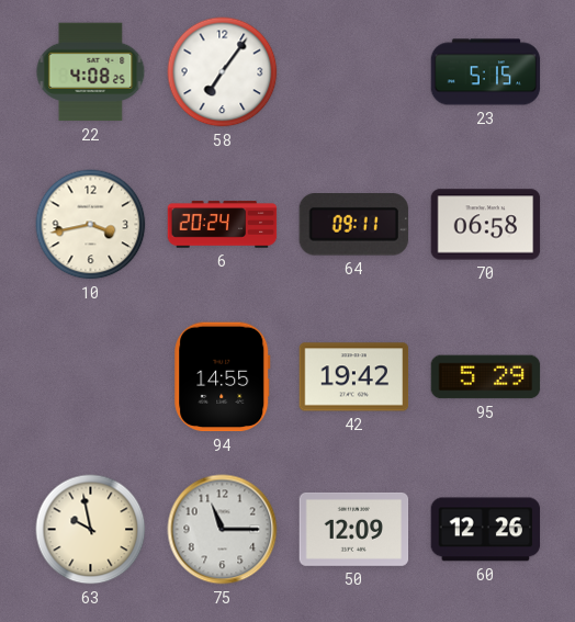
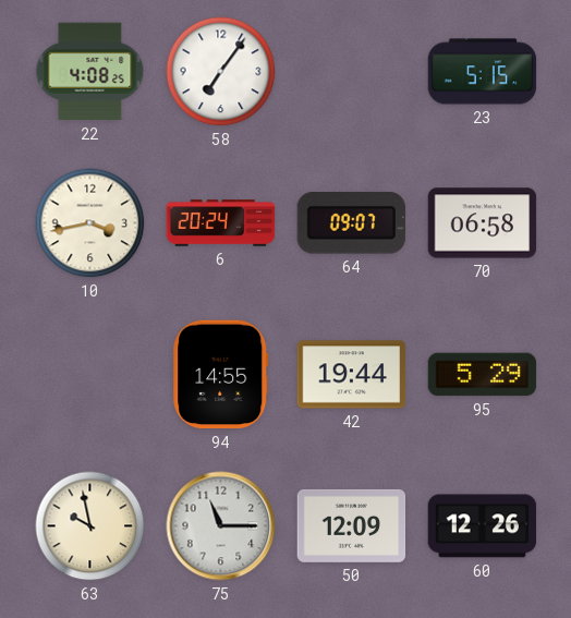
64: 09:11 -> 09:07
42: 19:42 -> 19:44
